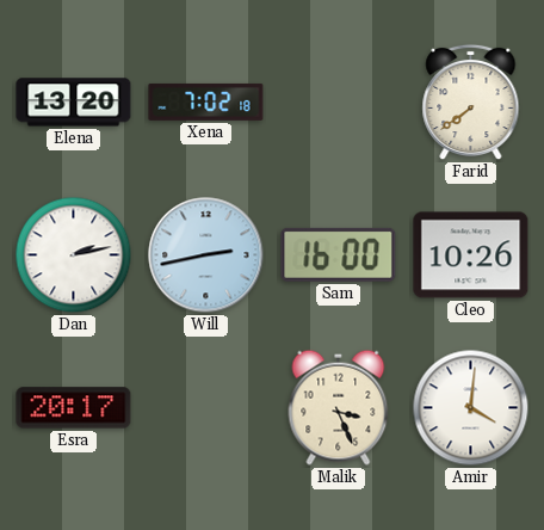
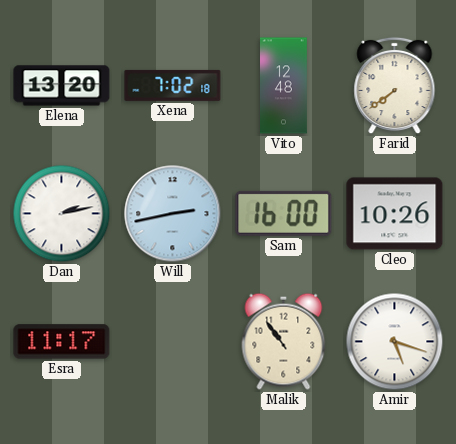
Vito: none -> 12:48
Esra: 20:17 -> 11:17
Malik: 3:26 -> 10:54
Amir: 4:01 -> 5:18
